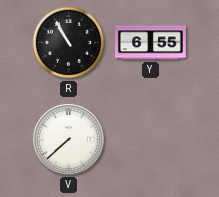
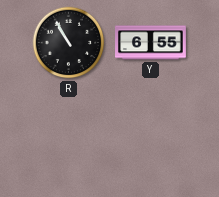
V: 7:38 -> none
